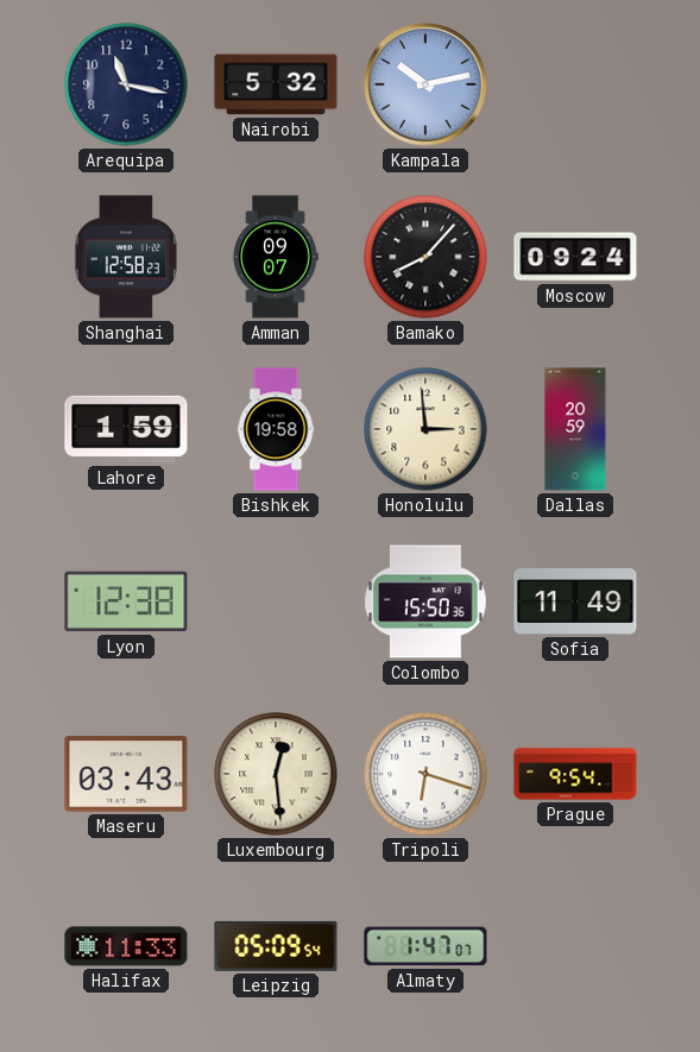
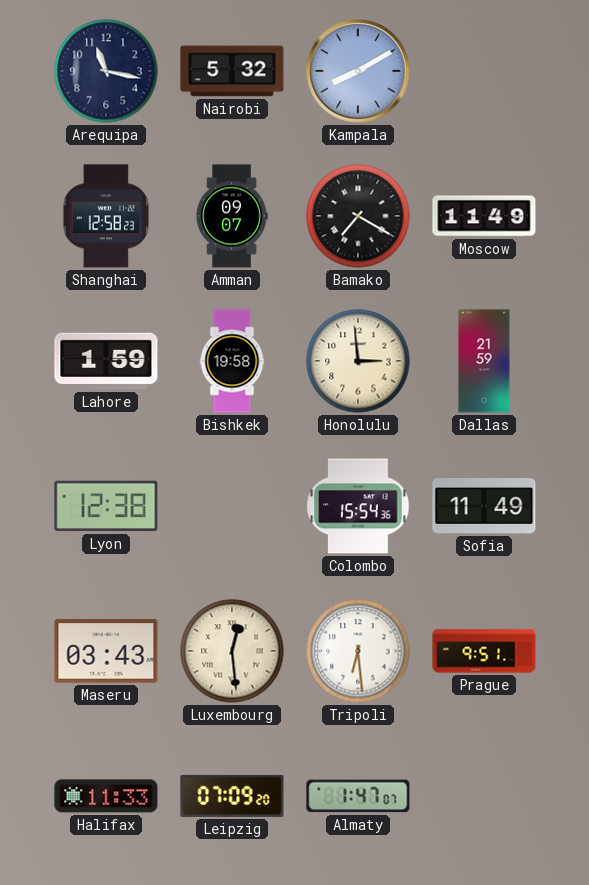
Kampala: 10:13 -> 8:10
Bamako: 8:07 -> 7:20
Moscow: 09:24 -> 11:49
Dallas: 20:59 -> 21:59
Colombo: 15:50 -> 15:54
Tripoli: 6:18 -> 6:29
Prague: 9:54 -> 9:51
Leipzig: 05:09 -> 07:09
